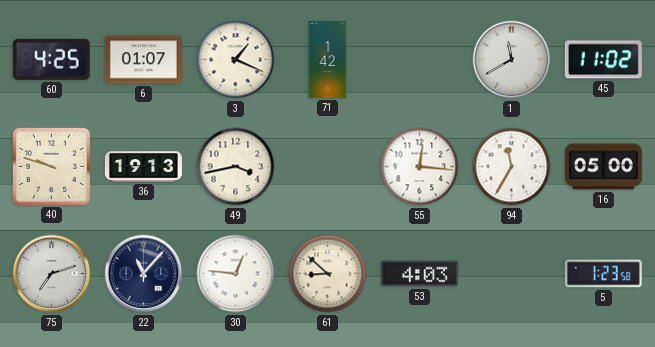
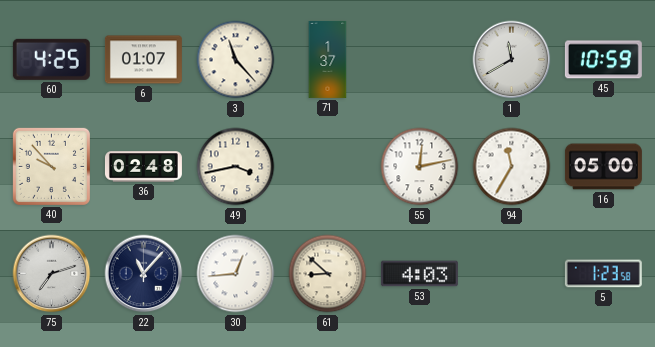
3: 1:19 -> 11:23
71: 1:42 -> 1:37
45: 11:02 -> 10:59
40: 9:48 -> 9:53
36: 19:13 -> 02:48
55: 12:16 -> 12:13
30: 12:46 -> 12:44
